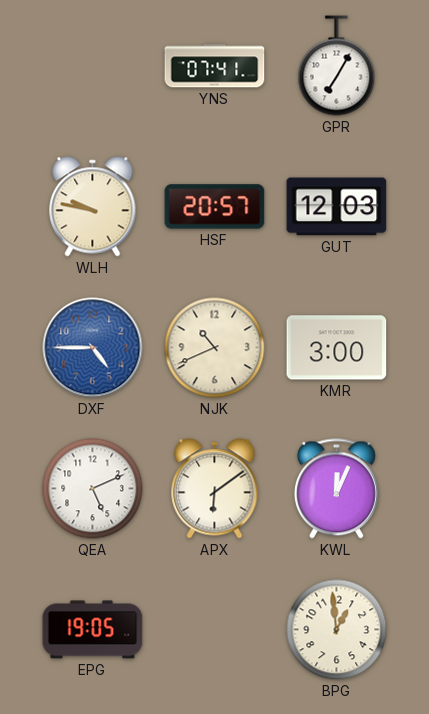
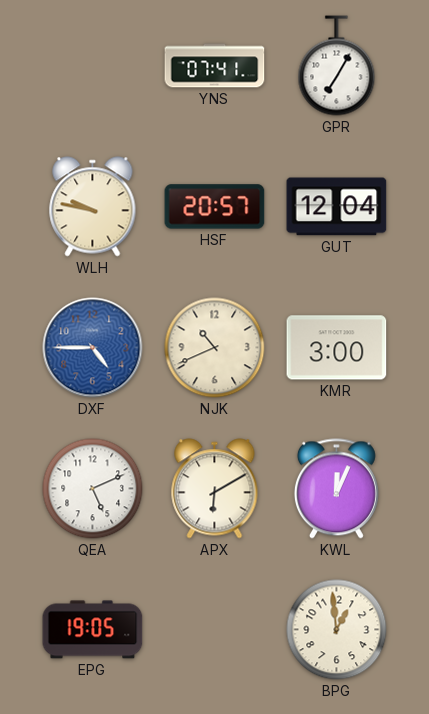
GUT: 12:03 -> 12:04
APX: 6:09 -> 6:10
